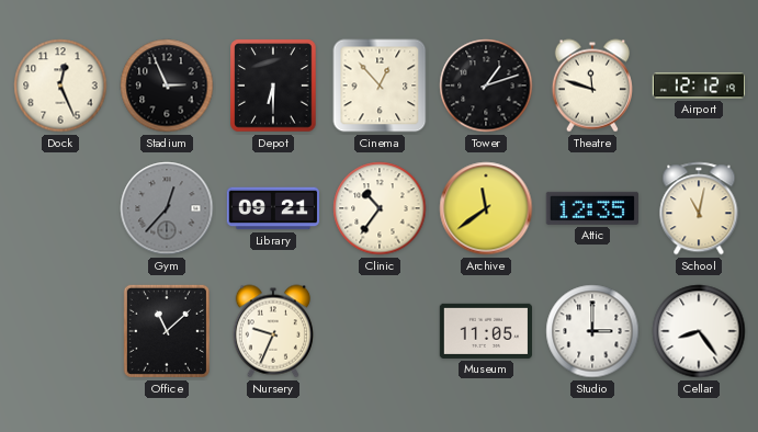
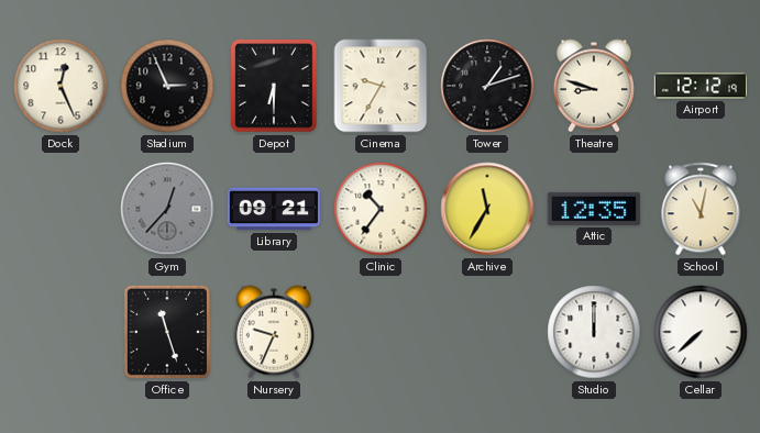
Cinema: 12:53 -> 9:35
Theatre: 11:48 -> 8:48
Archive: 11:39 -> 11:35
Office: 11:08 -> 11:27
Museum: 11:05 -> none
Studio: 3:00 -> 12:00
Cellar: 8:24 -> 7:38
